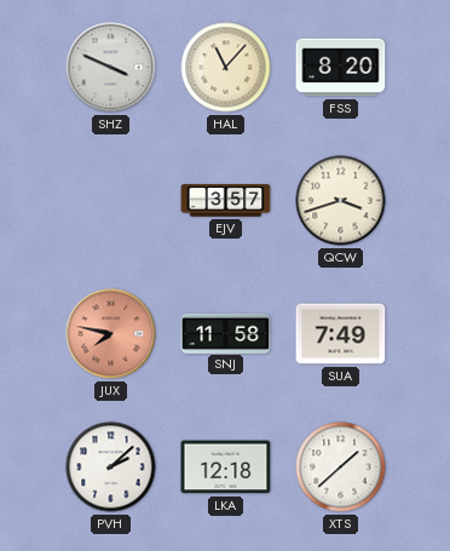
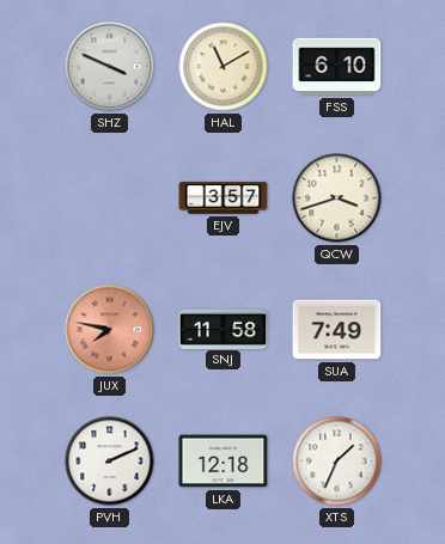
HAL: 11:07 -> 11:10
FSS: 8:20 -> 6:10
PVH: 2:08 -> 2:11
XTS: 1:38 -> 1:34
